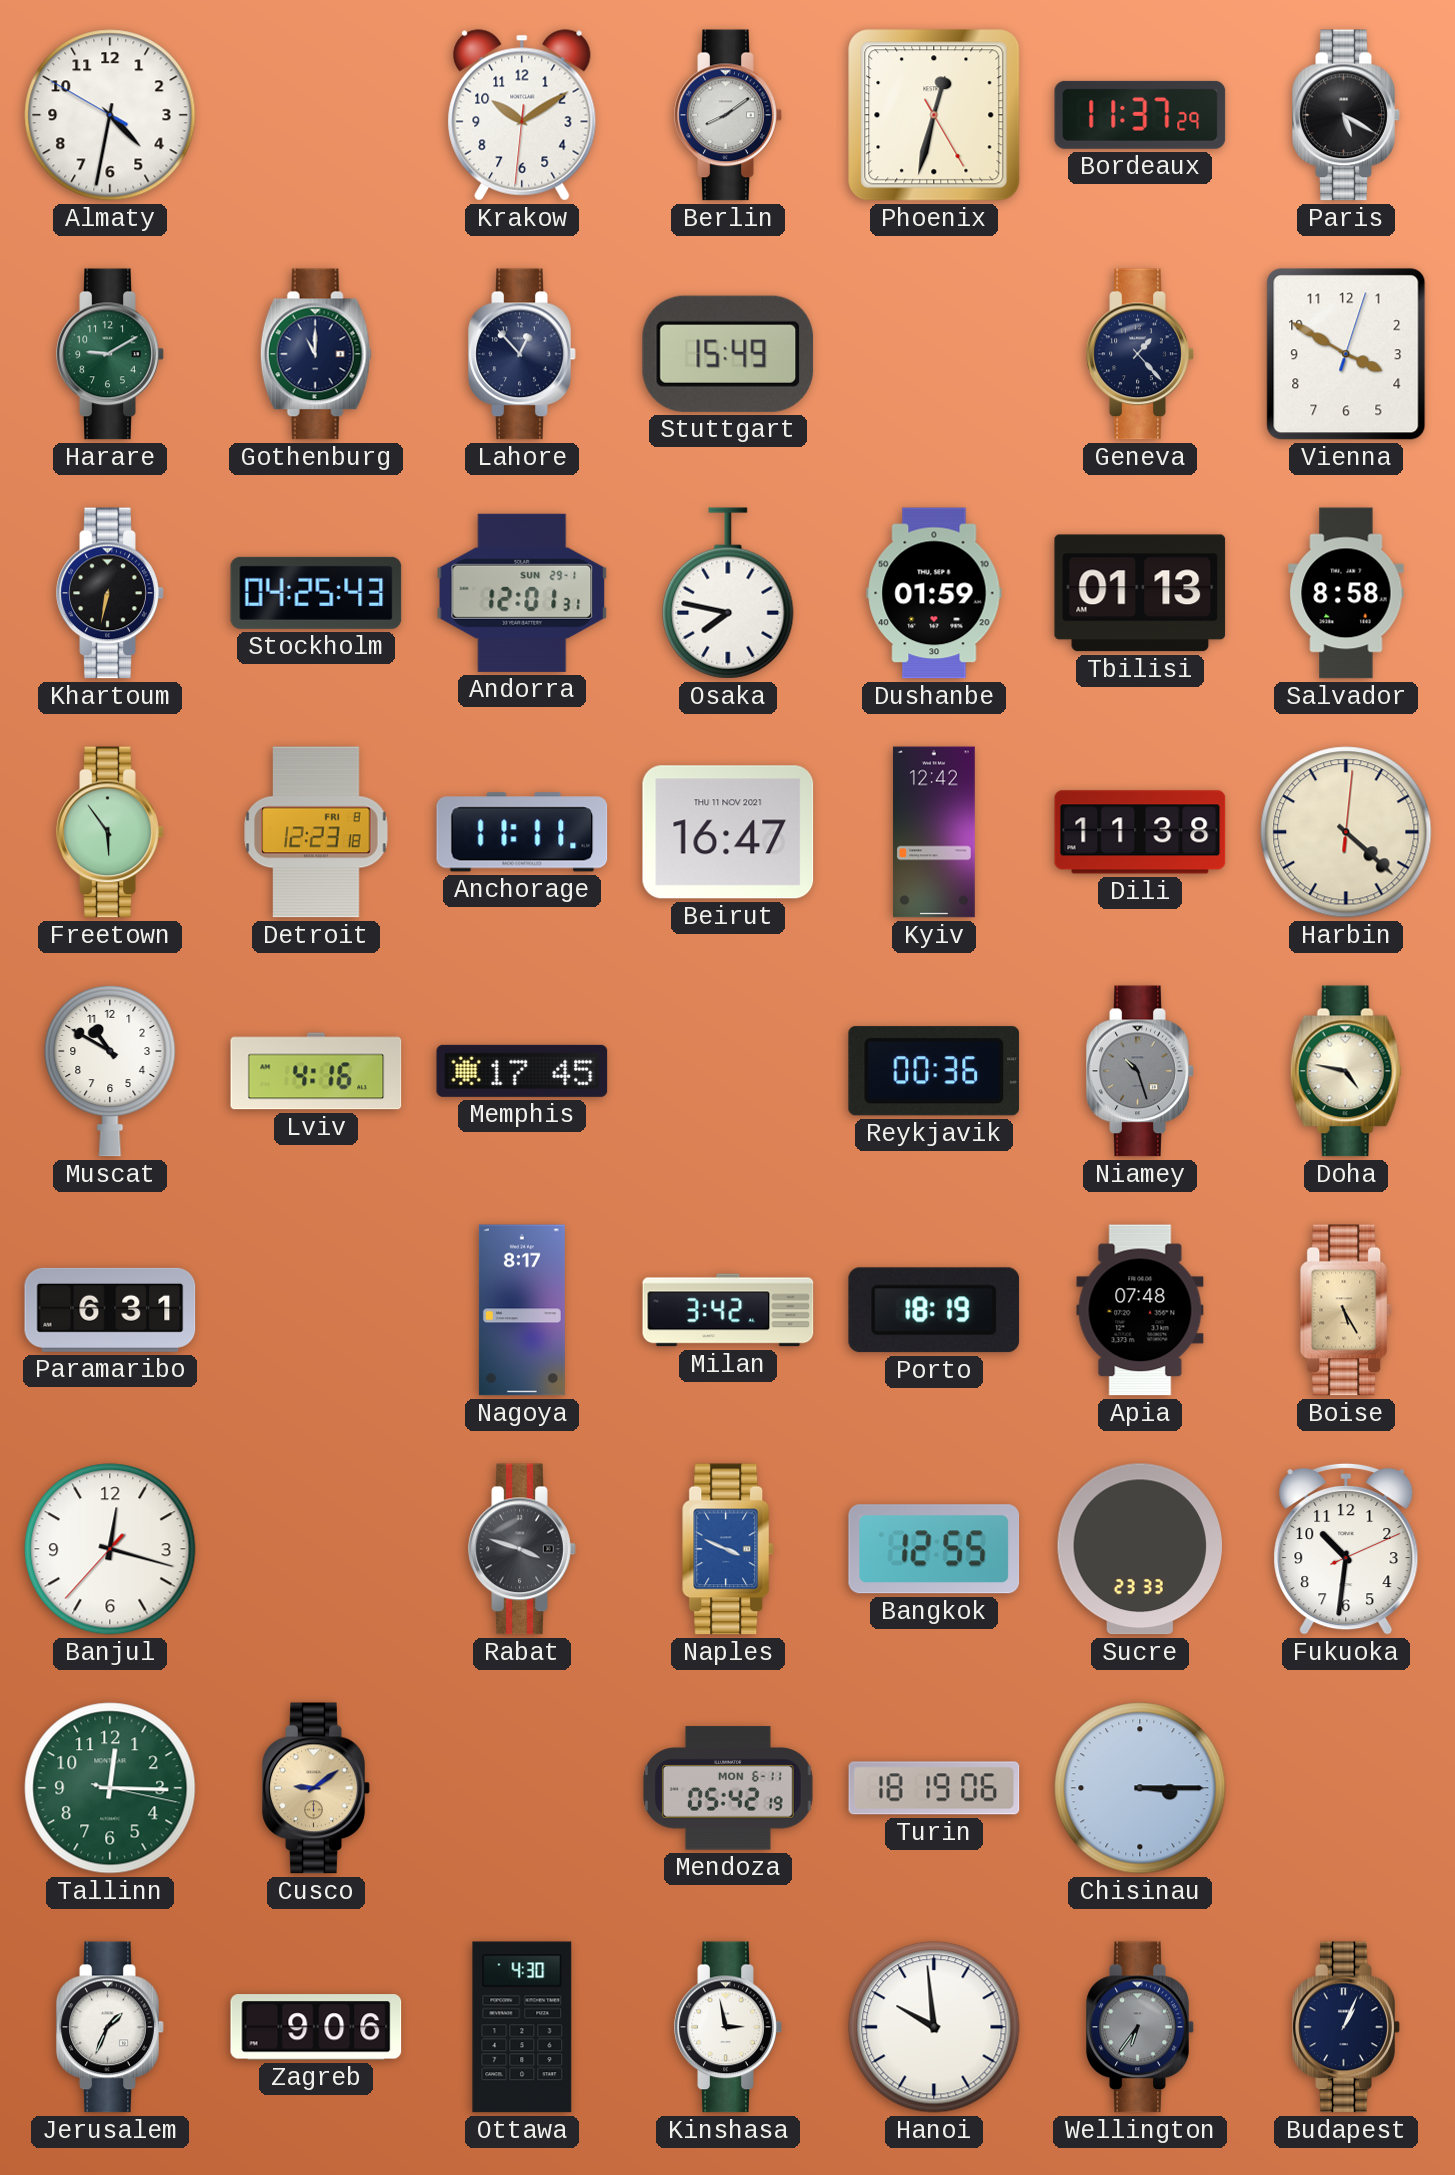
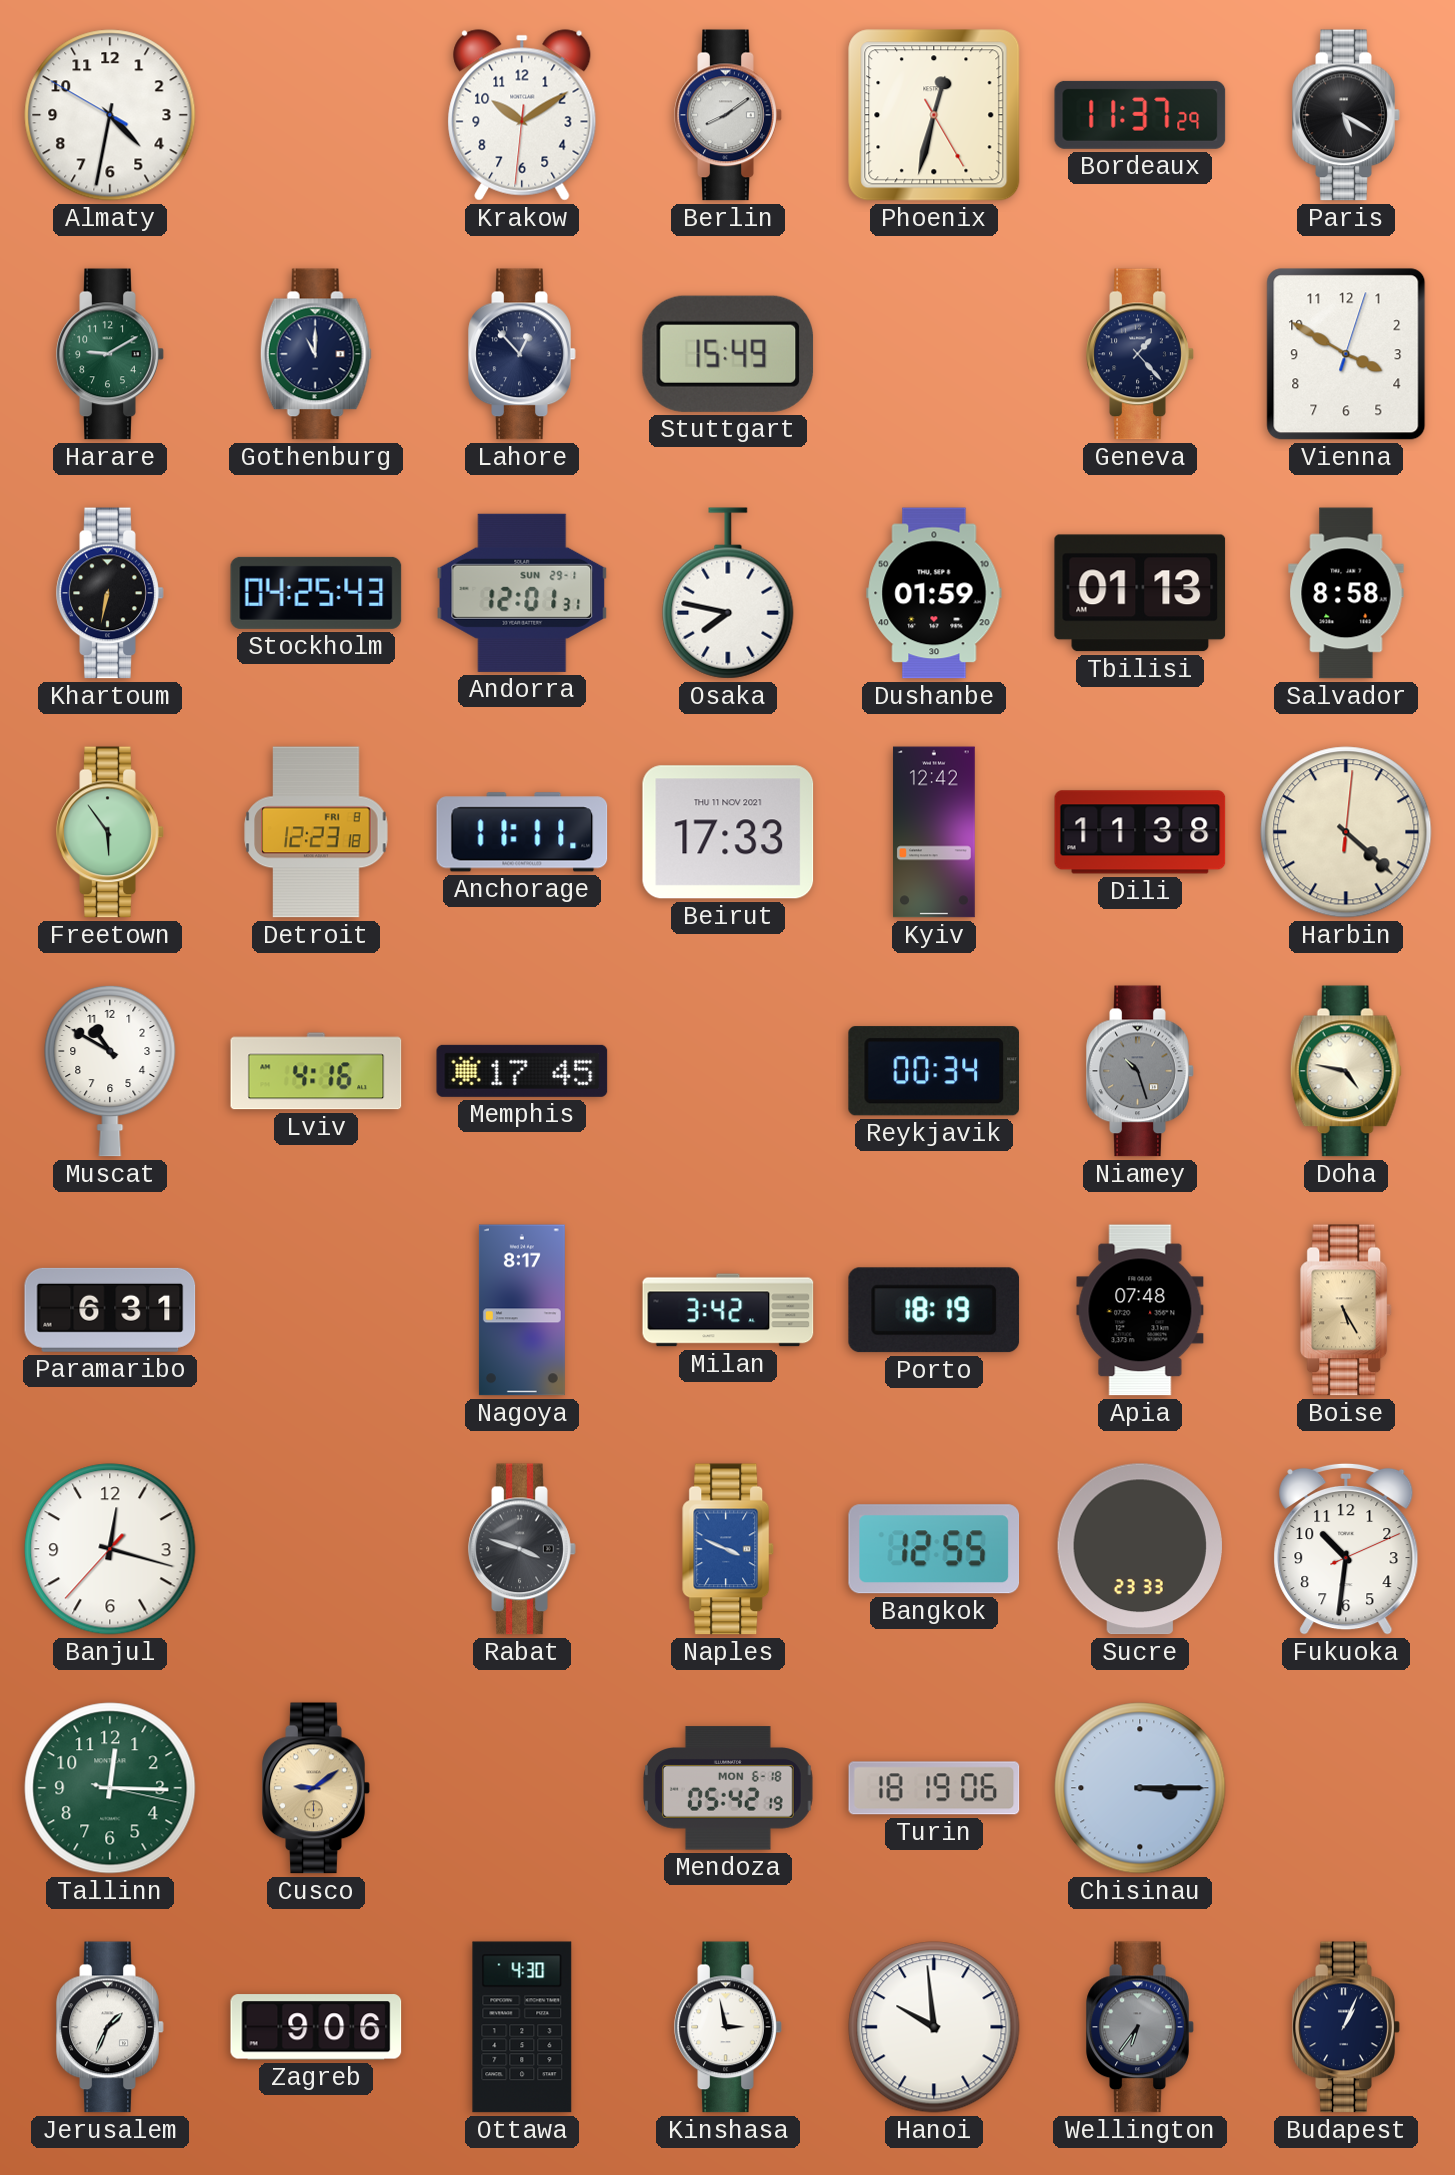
Beirut: 16:47 -> 17:33
Reykjavik: 00:36 -> 00:34
Mendoza date: MON 6-11 -> MON 6-18
